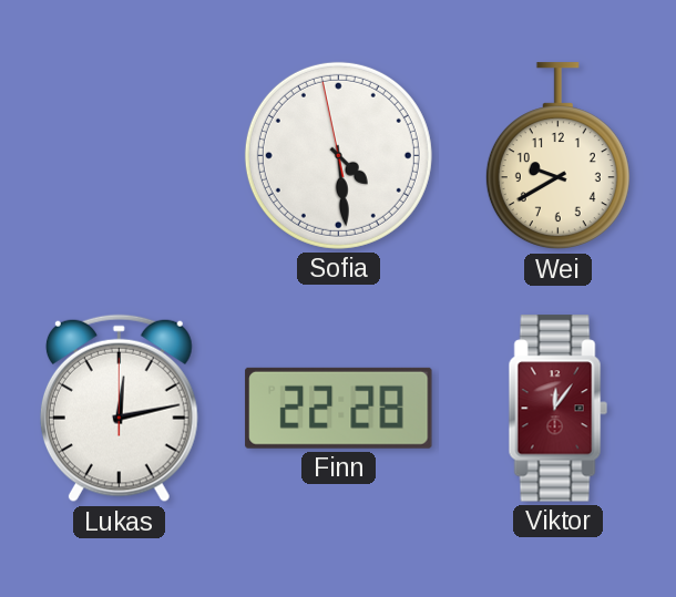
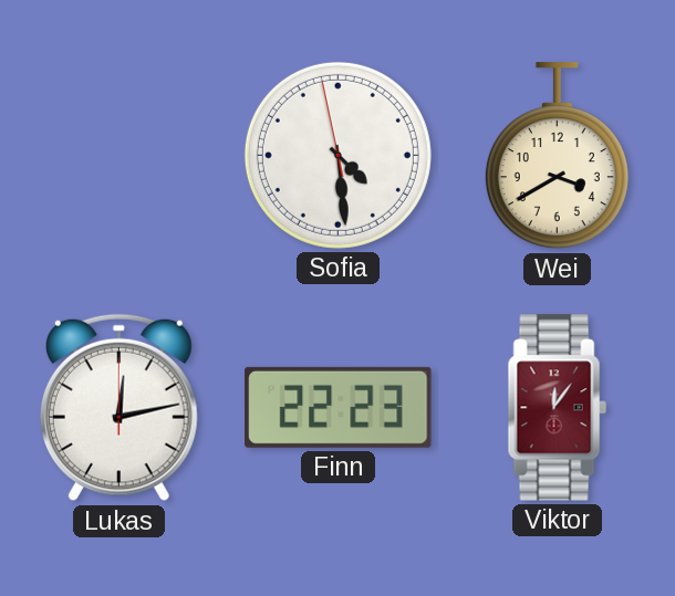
Wei: 9:40 -> 3:40
Finn: 22:28 -> 22:23
